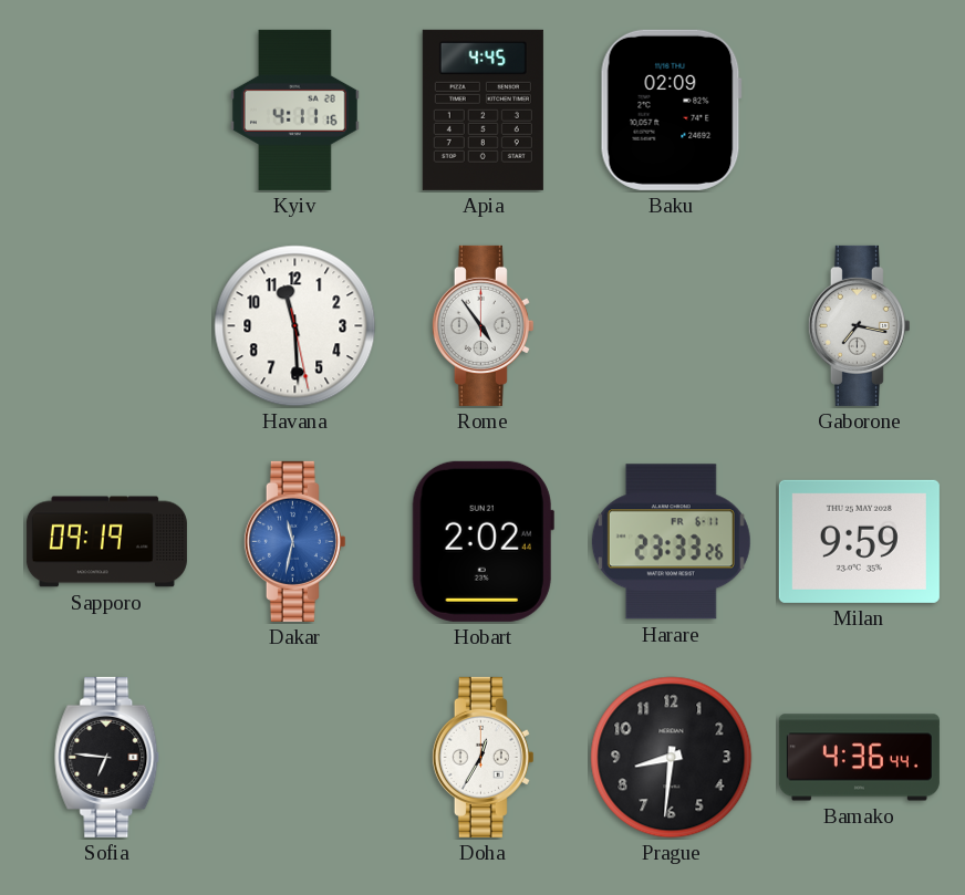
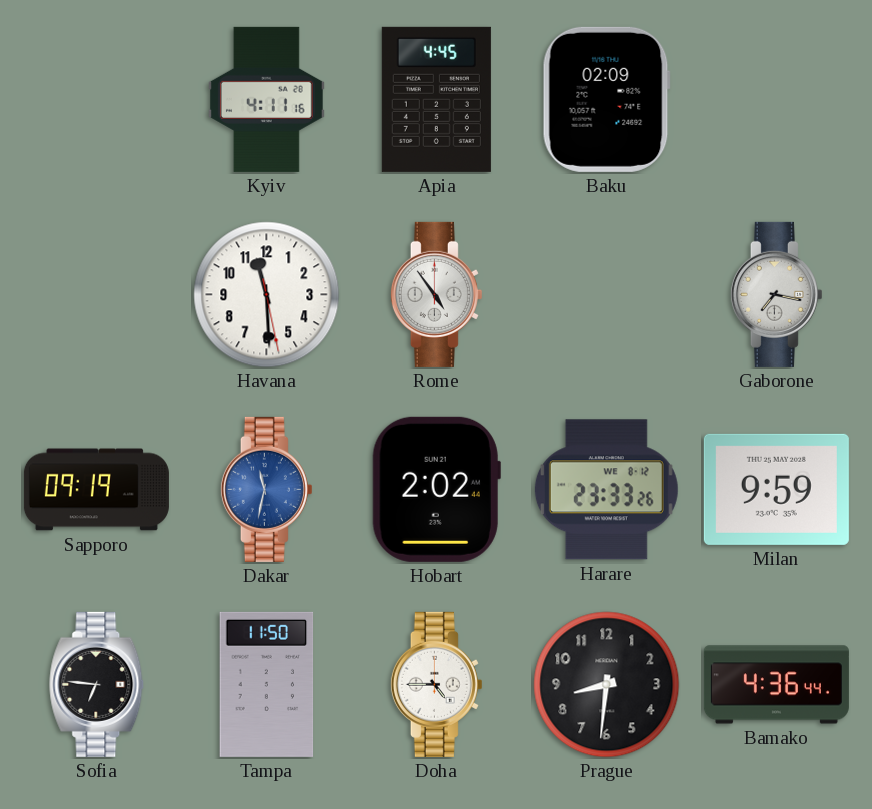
Harare date: FR 6-11 -> WE 8-12
Tampa: none -> 11:50
Doha: 12:35 -> 4:45
